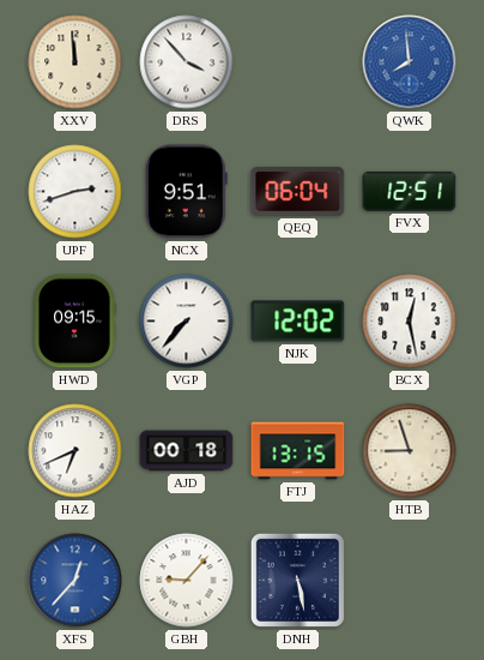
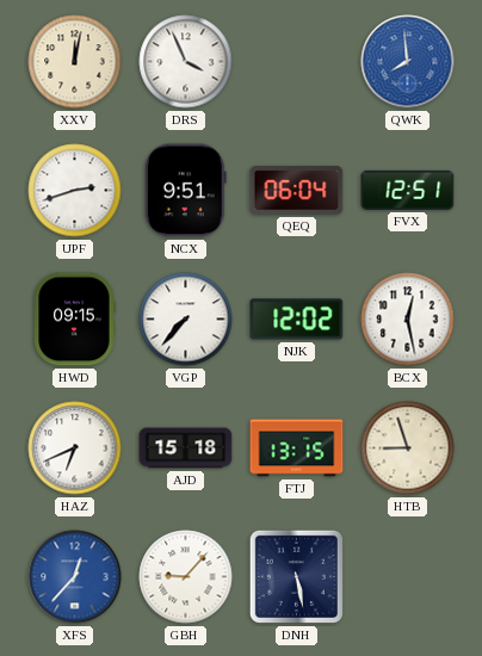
XXV: 11:59 -> 12:02
DRS: 3:53 -> 3:56
AJD: 00:18 -> 15:18
